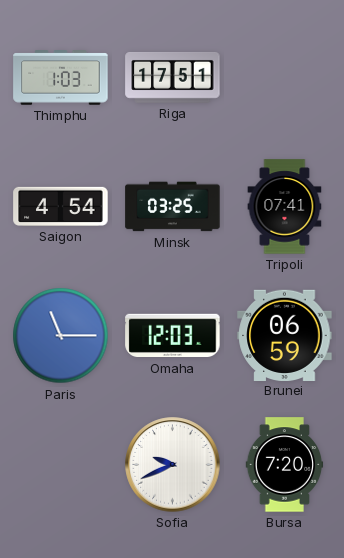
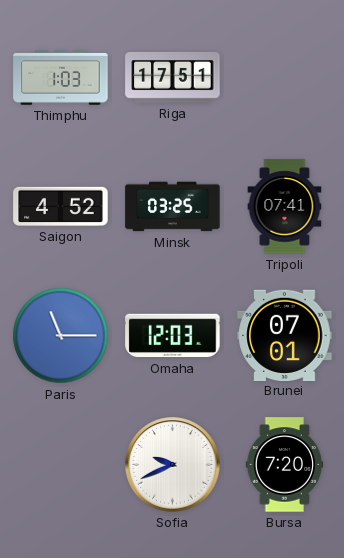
Saigon: 4:54 -> 4:52
Brunei: 06:59 -> 07:01
